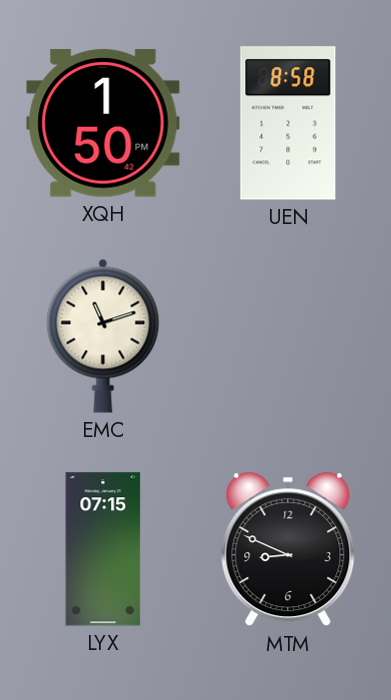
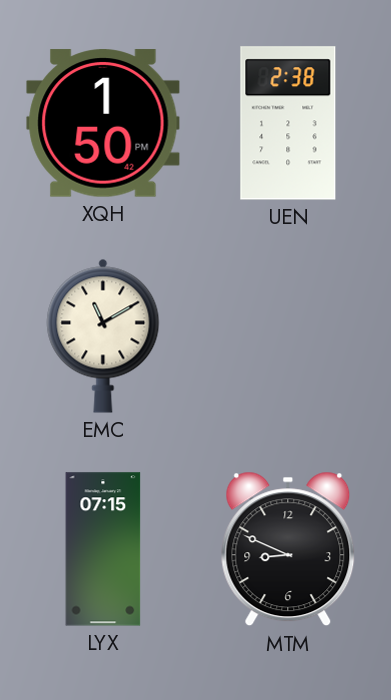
UEN: 8:58 -> 2:38
EMC: 11:12 -> 11:10
